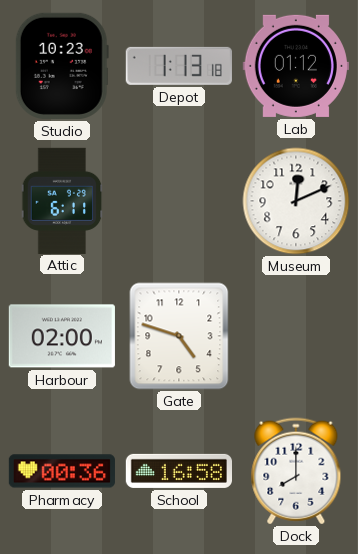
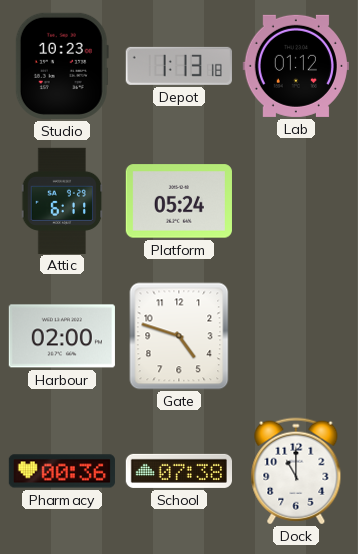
Platform: none -> 05:24
Museum: 12:11 -> none
School: 16:58 -> 07:38
Dock: 8:00 -> 11:00
